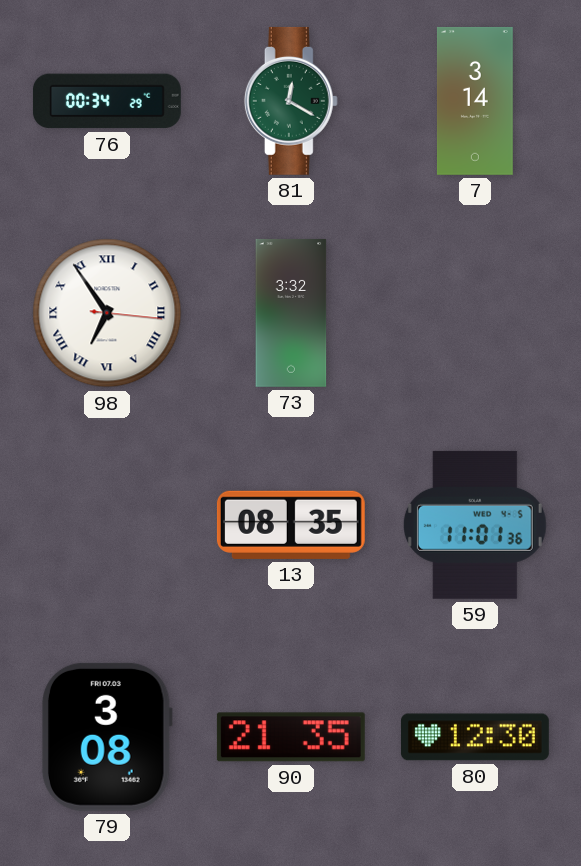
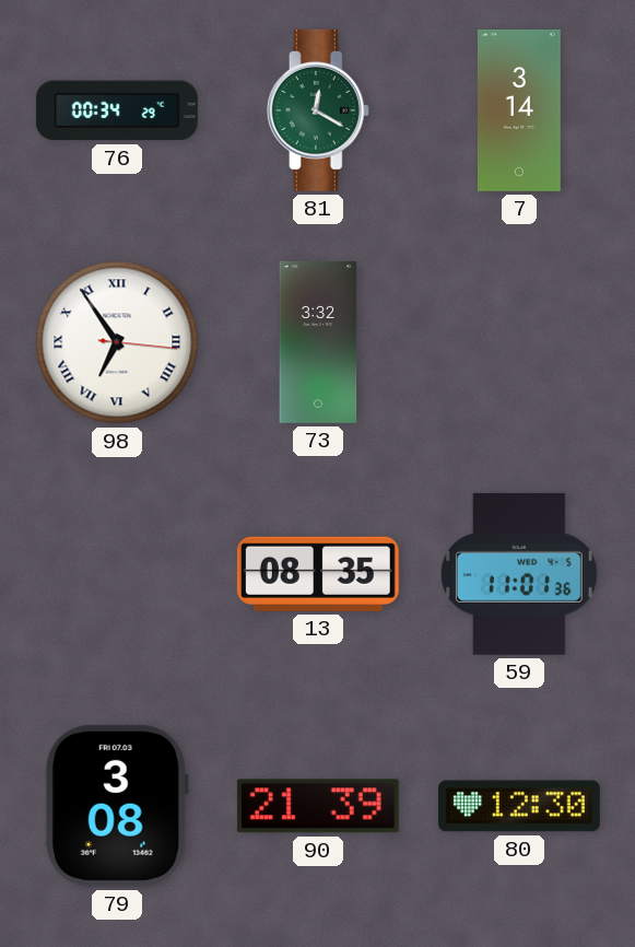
90: 21:35 -> 21:39
